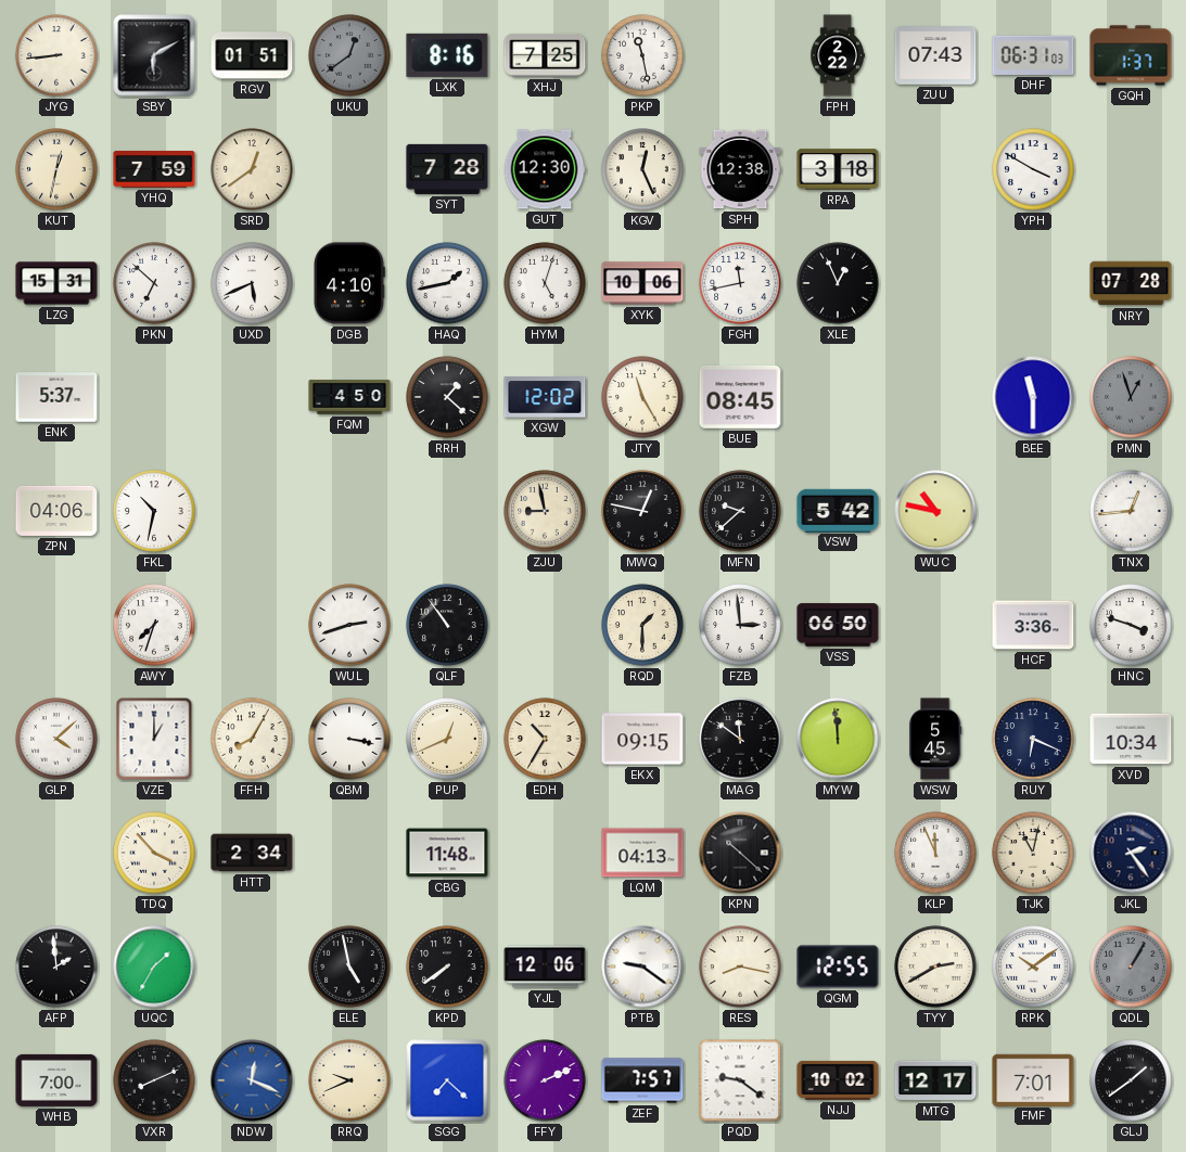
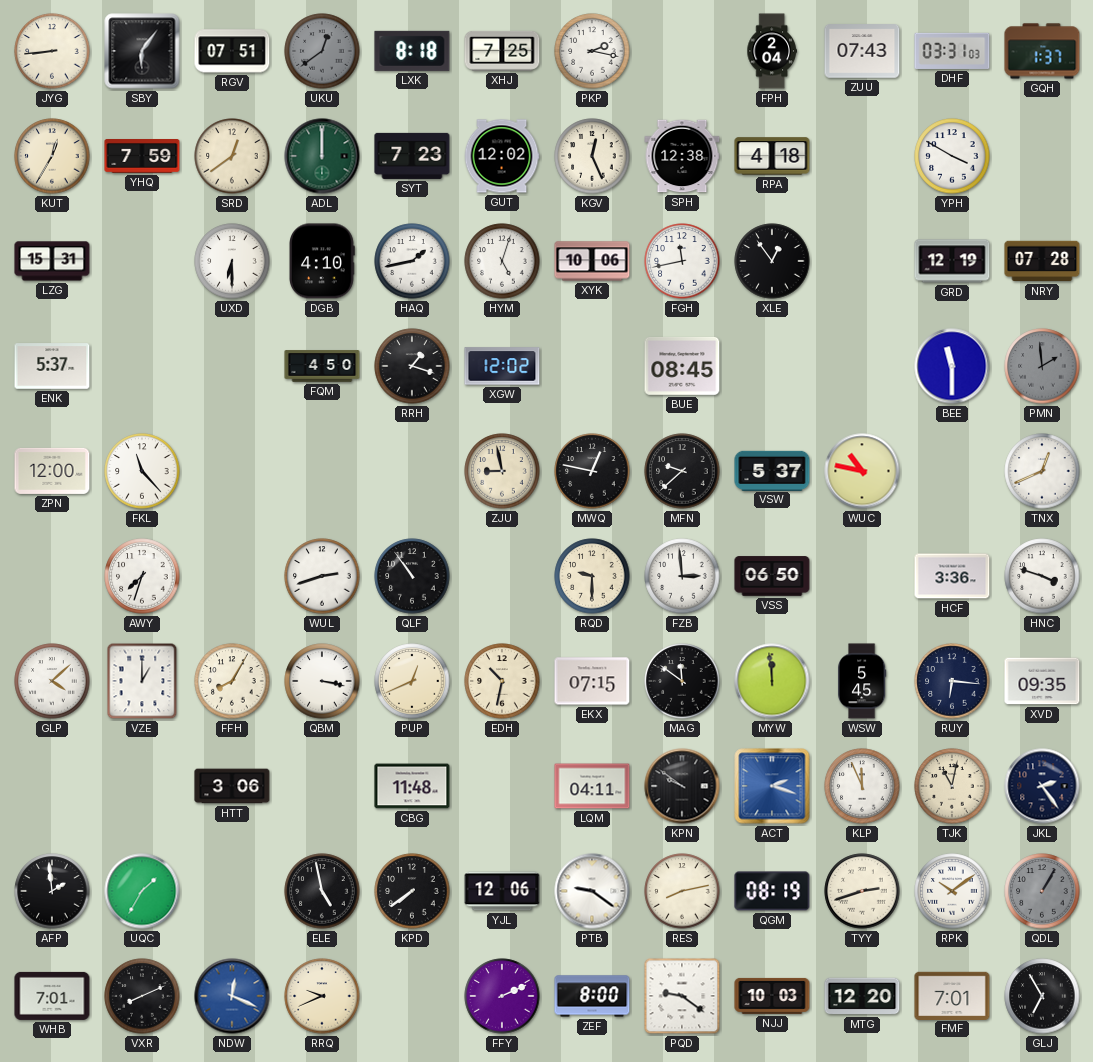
SBY: 6:10 -> 6:06
RGV: 01:51 -> 07:51
LXK: 8:16 -> 8:18
PKP: 11:28 -> 2:17
FPH: 2:22 -> 2:04
DHF: 06:31 -> 03:31
KUT: 12:32 -> 12:35
ADL: none -> 12:00
SYT: 7:28 -> 7:23
GUT: 12:30 -> 12:02
RPA: 3:18 -> 4:18
PKN: 6:52 -> none
UXD: 5:41 -> 6:30
XLE: 12:56 -> 12:54
GRD: none -> 12:19
RRH: 1:22 -> 1:18
JTY: 11:25 -> none
PMN: 12:57 -> 1:59
ZPN: 04:06 -> 12:00
FKL: 10:32 -> 11:23
VSW: 5:42 -> 5:37
TNX: 12:44 -> 12:41
RQD: 1:30 -> 9:30
EDH: 10:35 -> 10:32
EKX: 09:15 -> 07:15
RUY: 6:19 -> 6:16
XVD: 10:34 -> 09:35
TDQ: 3:53 -> none
HTT: 2:34 -> 3:06
LQM: 04:13 -> 04:11
KPN: 10:22 -> 9:51
ACT: none -> 2:18
RES: 8:17 -> 8:13
QGM: 12:55 -> 08:19
TYY: 2:40 -> 2:42
WHB: 7:00 -> 7:01
SGG: 7:22 -> none
ZEF: 7:57 -> 8:00
NJJ: 10:02 -> 10:03
MTG: 12:17 -> 12:20
GLJ: 1:39 -> 6:55
